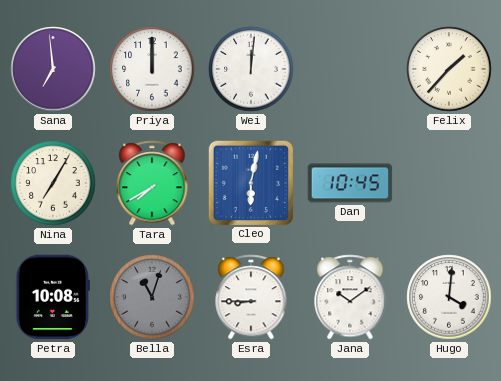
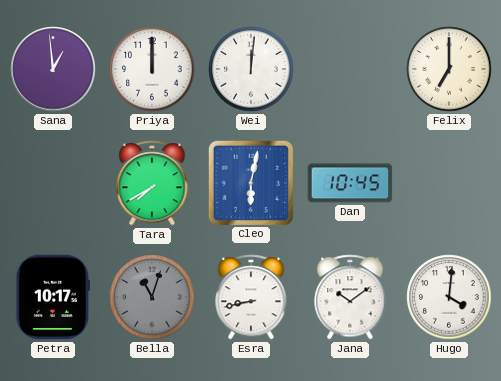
Sana: 6:59 -> 12:59
Felix: 1:37 -> 7:00
Nina: 7:05 -> none
Petra: 10:08 -> 10:17
Esra: 8:45 -> 8:43
